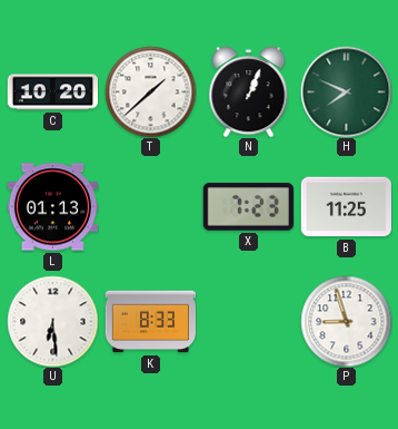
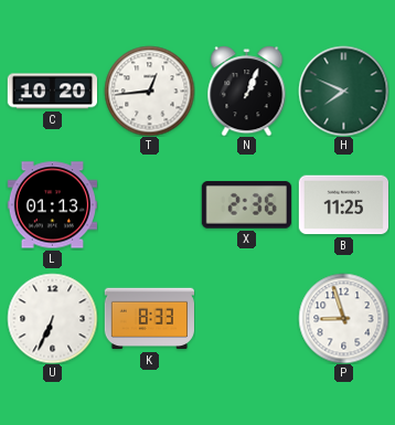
T: 1:38 -> 12:44
X: 7:23 -> 2:36
U: 6:29 -> 6:34
